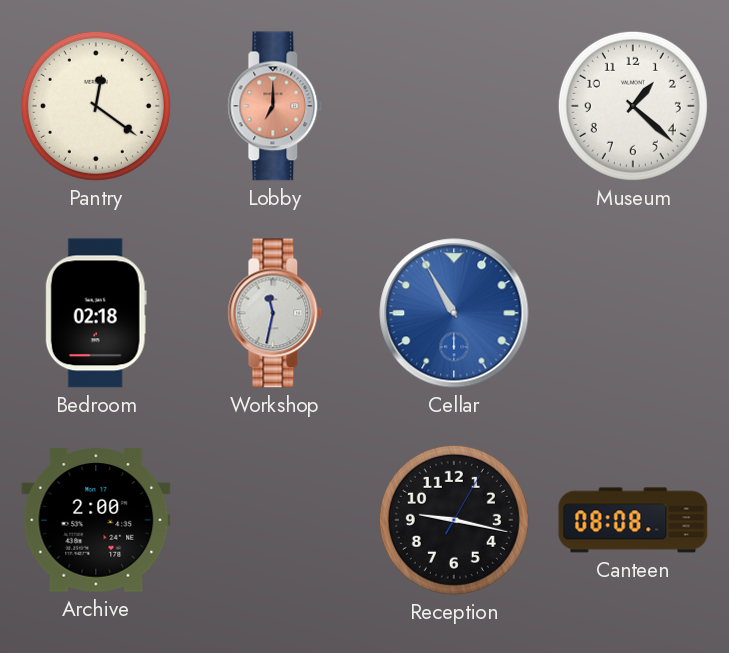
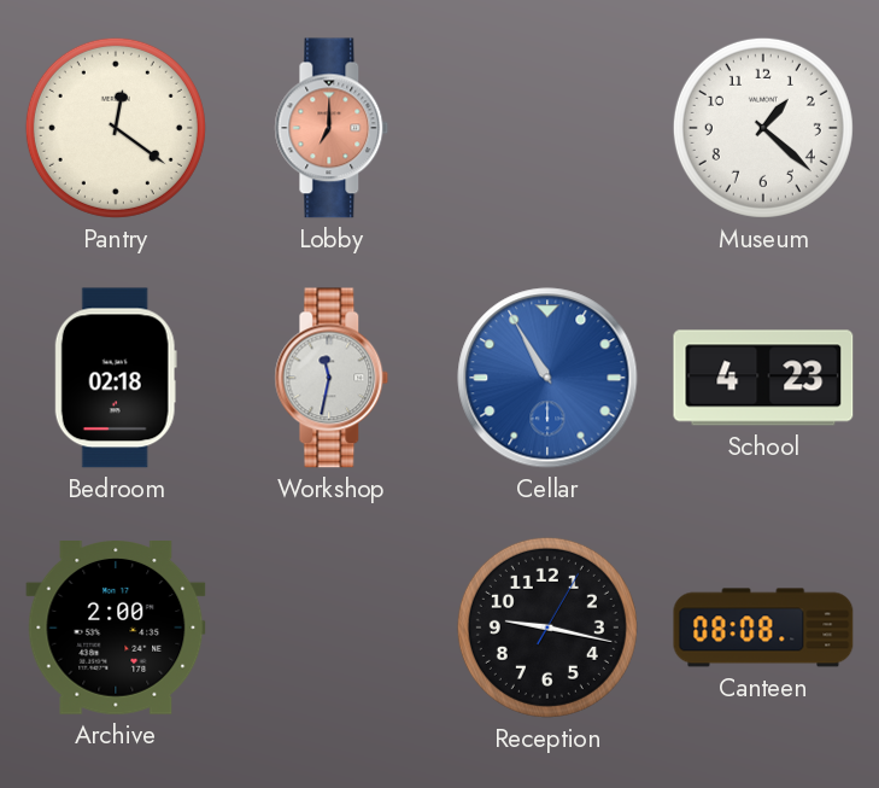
School: none -> 4:23
